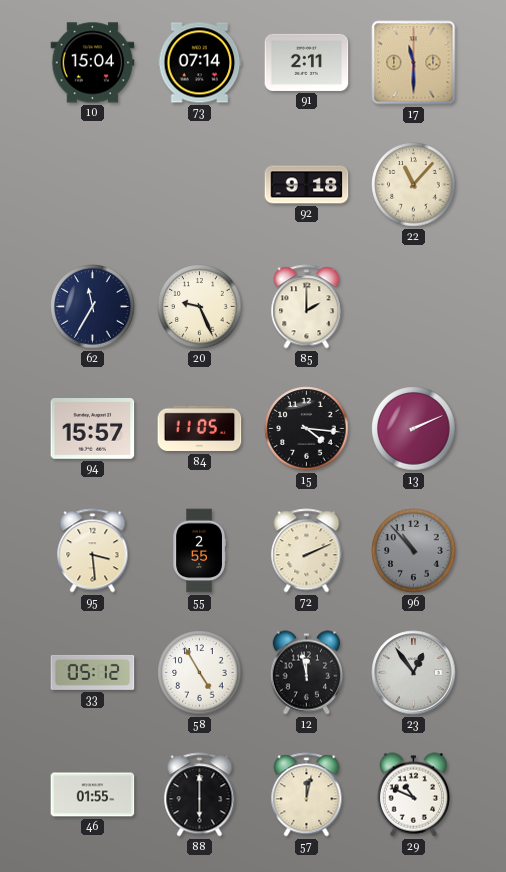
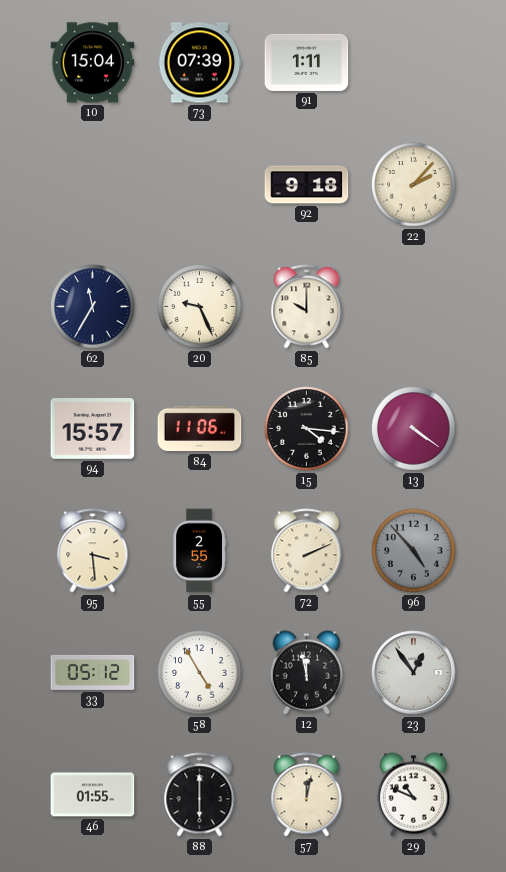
73: 07:14 -> 07:39
91: 2:11 -> 1:11
17: 11:30 -> none
22: 11:07 -> 2:07
85: 2:00 -> 10:00
84: 11:05 -> 11:06
13: 2:11 -> 4:21
96: 10:53 -> 4:53
